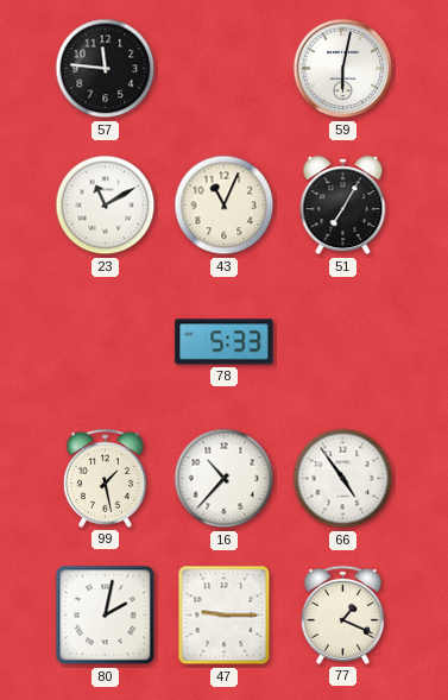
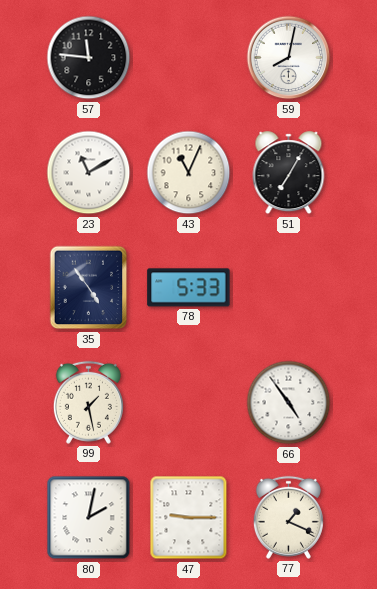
59: 6:02 -> 8:02
35: none -> 4:54
16: 10:37 -> none
